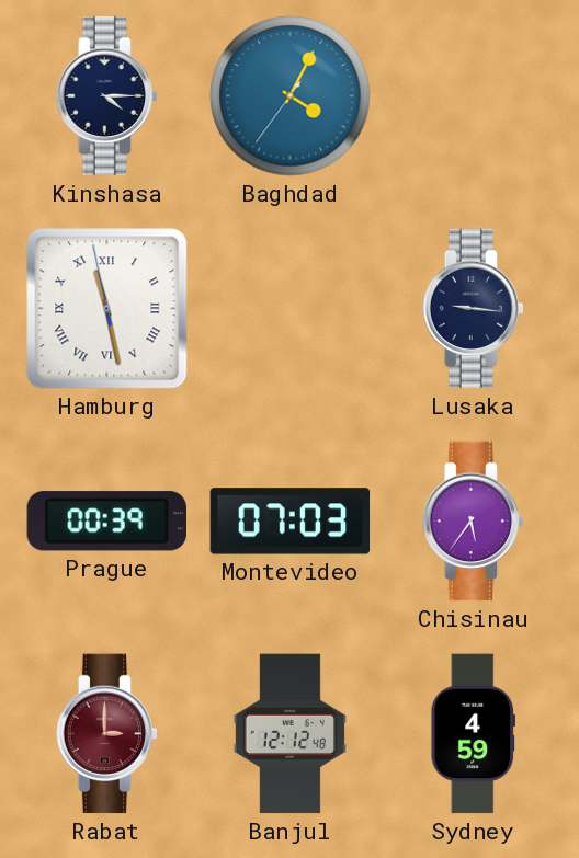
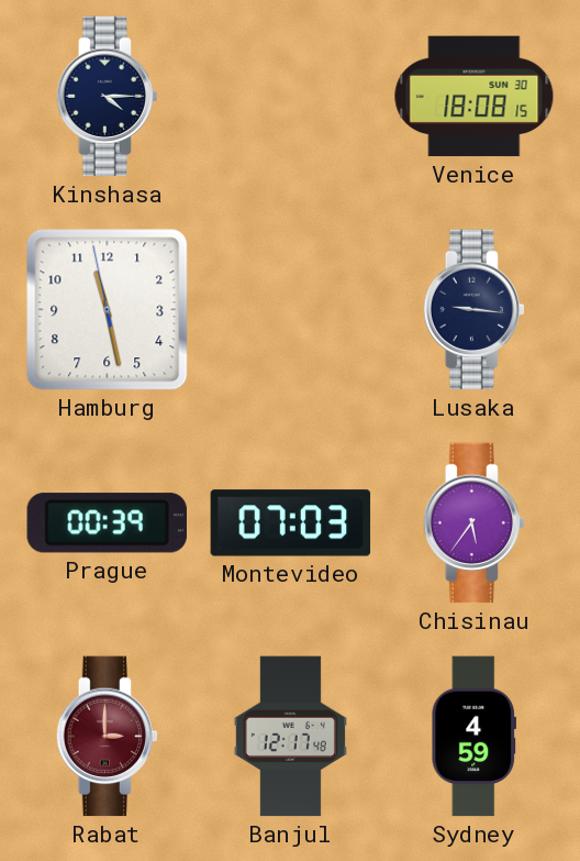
Baghdad: 4:04 -> none
Venice: none -> 18:08
Hamburg numerals: Roman -> Arabic
Banjul: 12:12 -> 12:17
